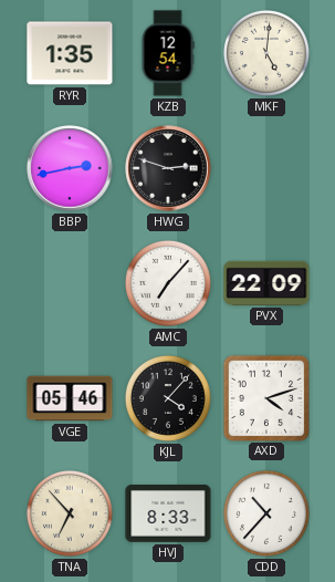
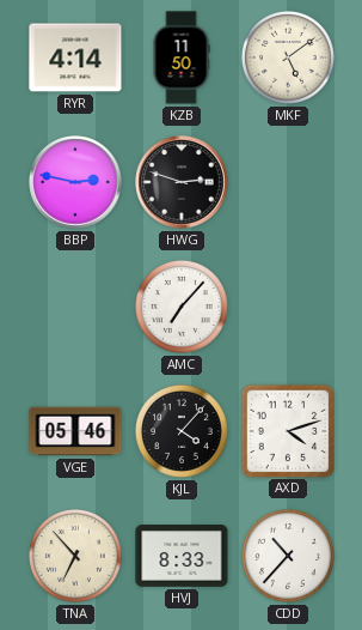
RYR: 1:35 -> 4:14
KZB: 12:54 -> 11:50
MKF: 5:01 -> 5:09
BBP: 2:43 -> 2:47
PVX: 22:09 -> none
